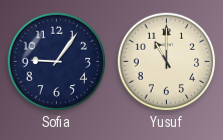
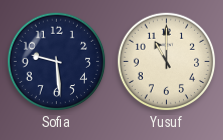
Sofia: 9:06 -> 9:29
